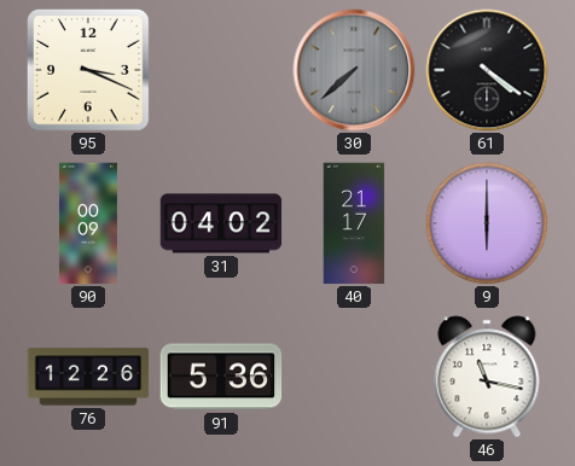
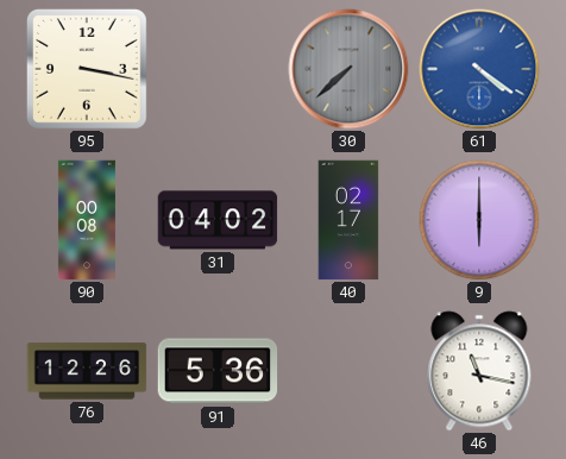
95: 3:19 -> 3:17
61 dial: black -> blue
90: 00:09 -> 00:08
40: 21:17 -> 02:17
